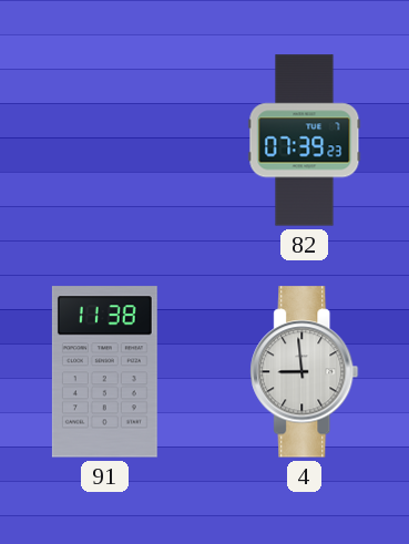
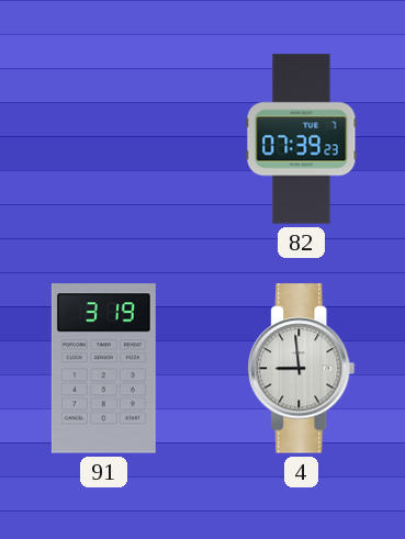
91: 11:38 -> 3:19
